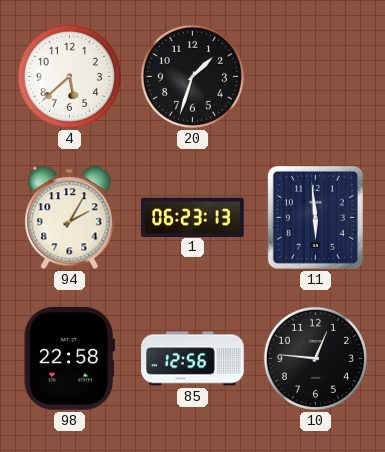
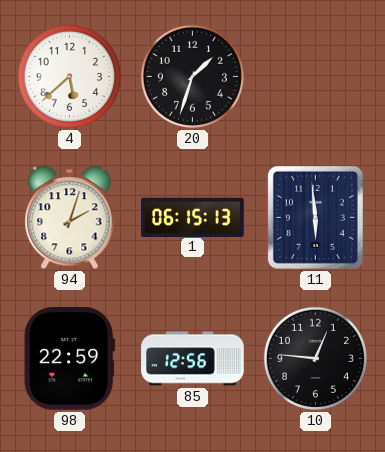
94: 2:05 -> 2:03
1: 06:23 -> 06:15
98: 22:58 -> 22:59
